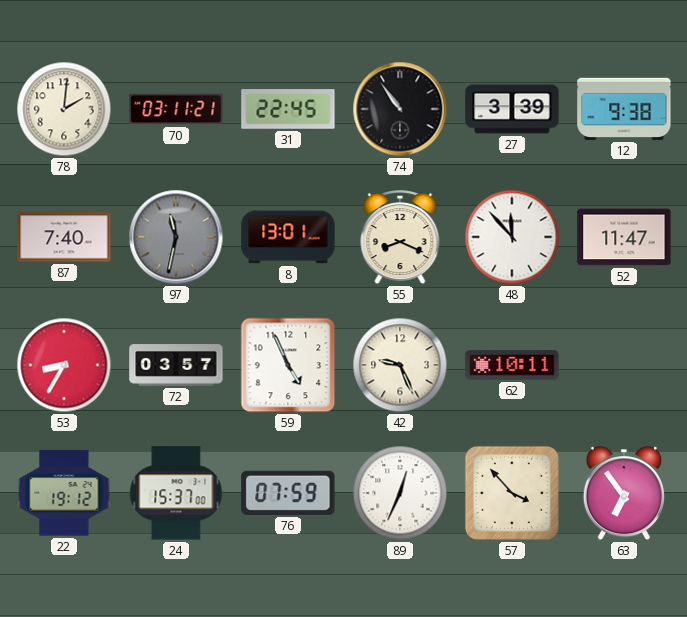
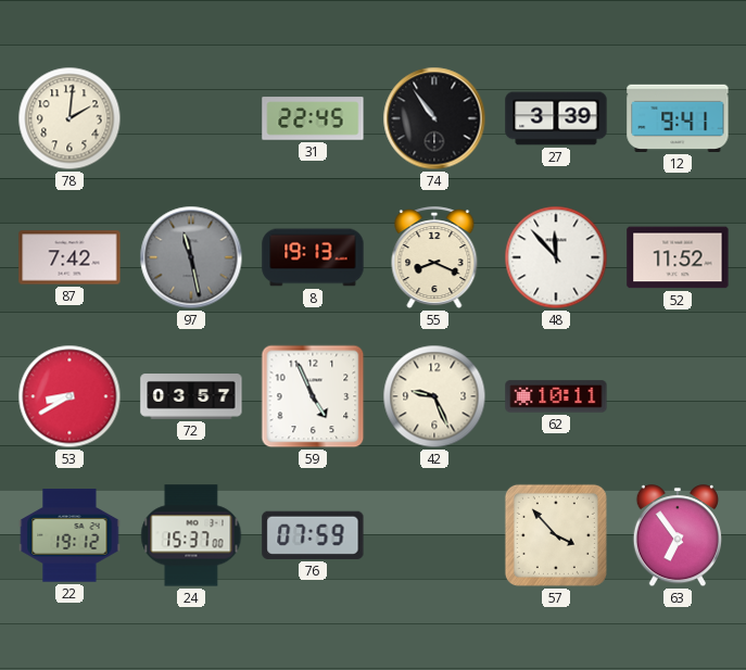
70: 03:11 -> none
12: 9:38 -> 9:41
87: 7:40 -> 7:42
97: 11:32 -> 11:28
8: 13:01 -> 19:13
52: 11:47 -> 11:52
53: 8:35 -> 8:40
89: 12:34 -> none
